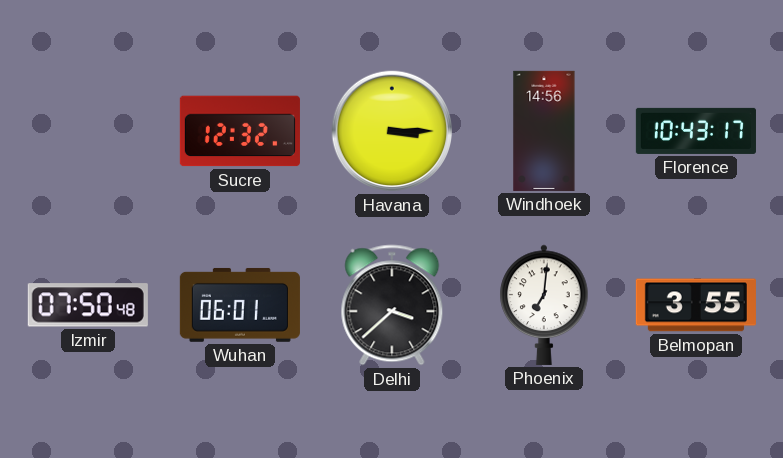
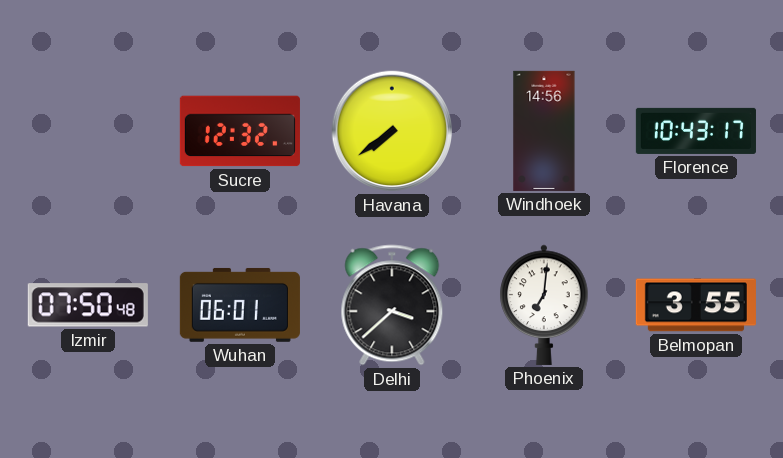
Havana: 3:15 -> 7:39
